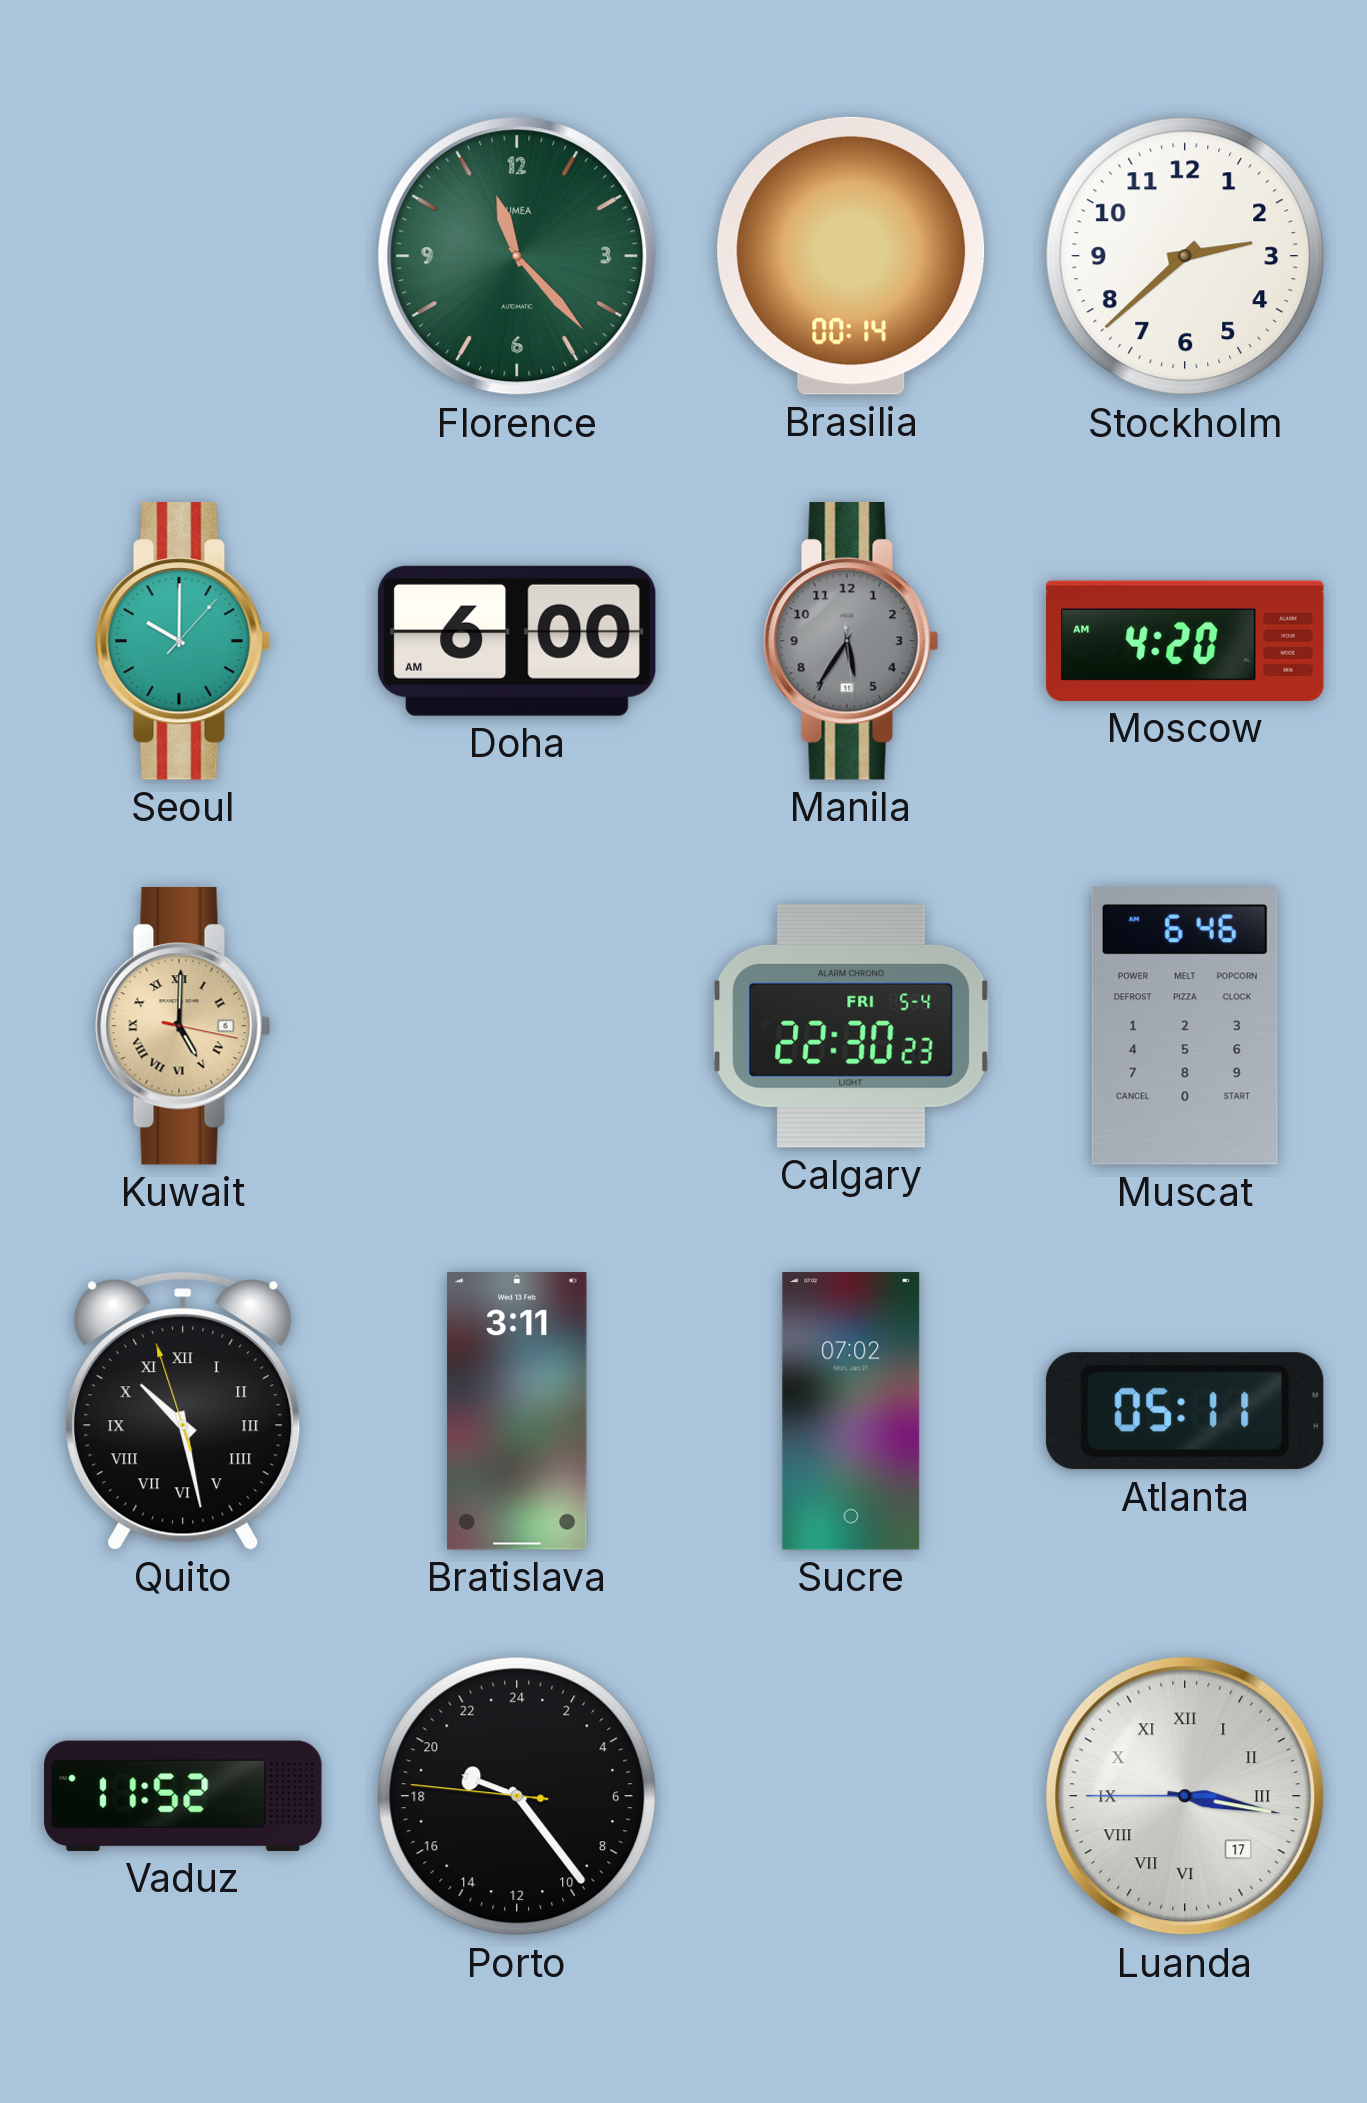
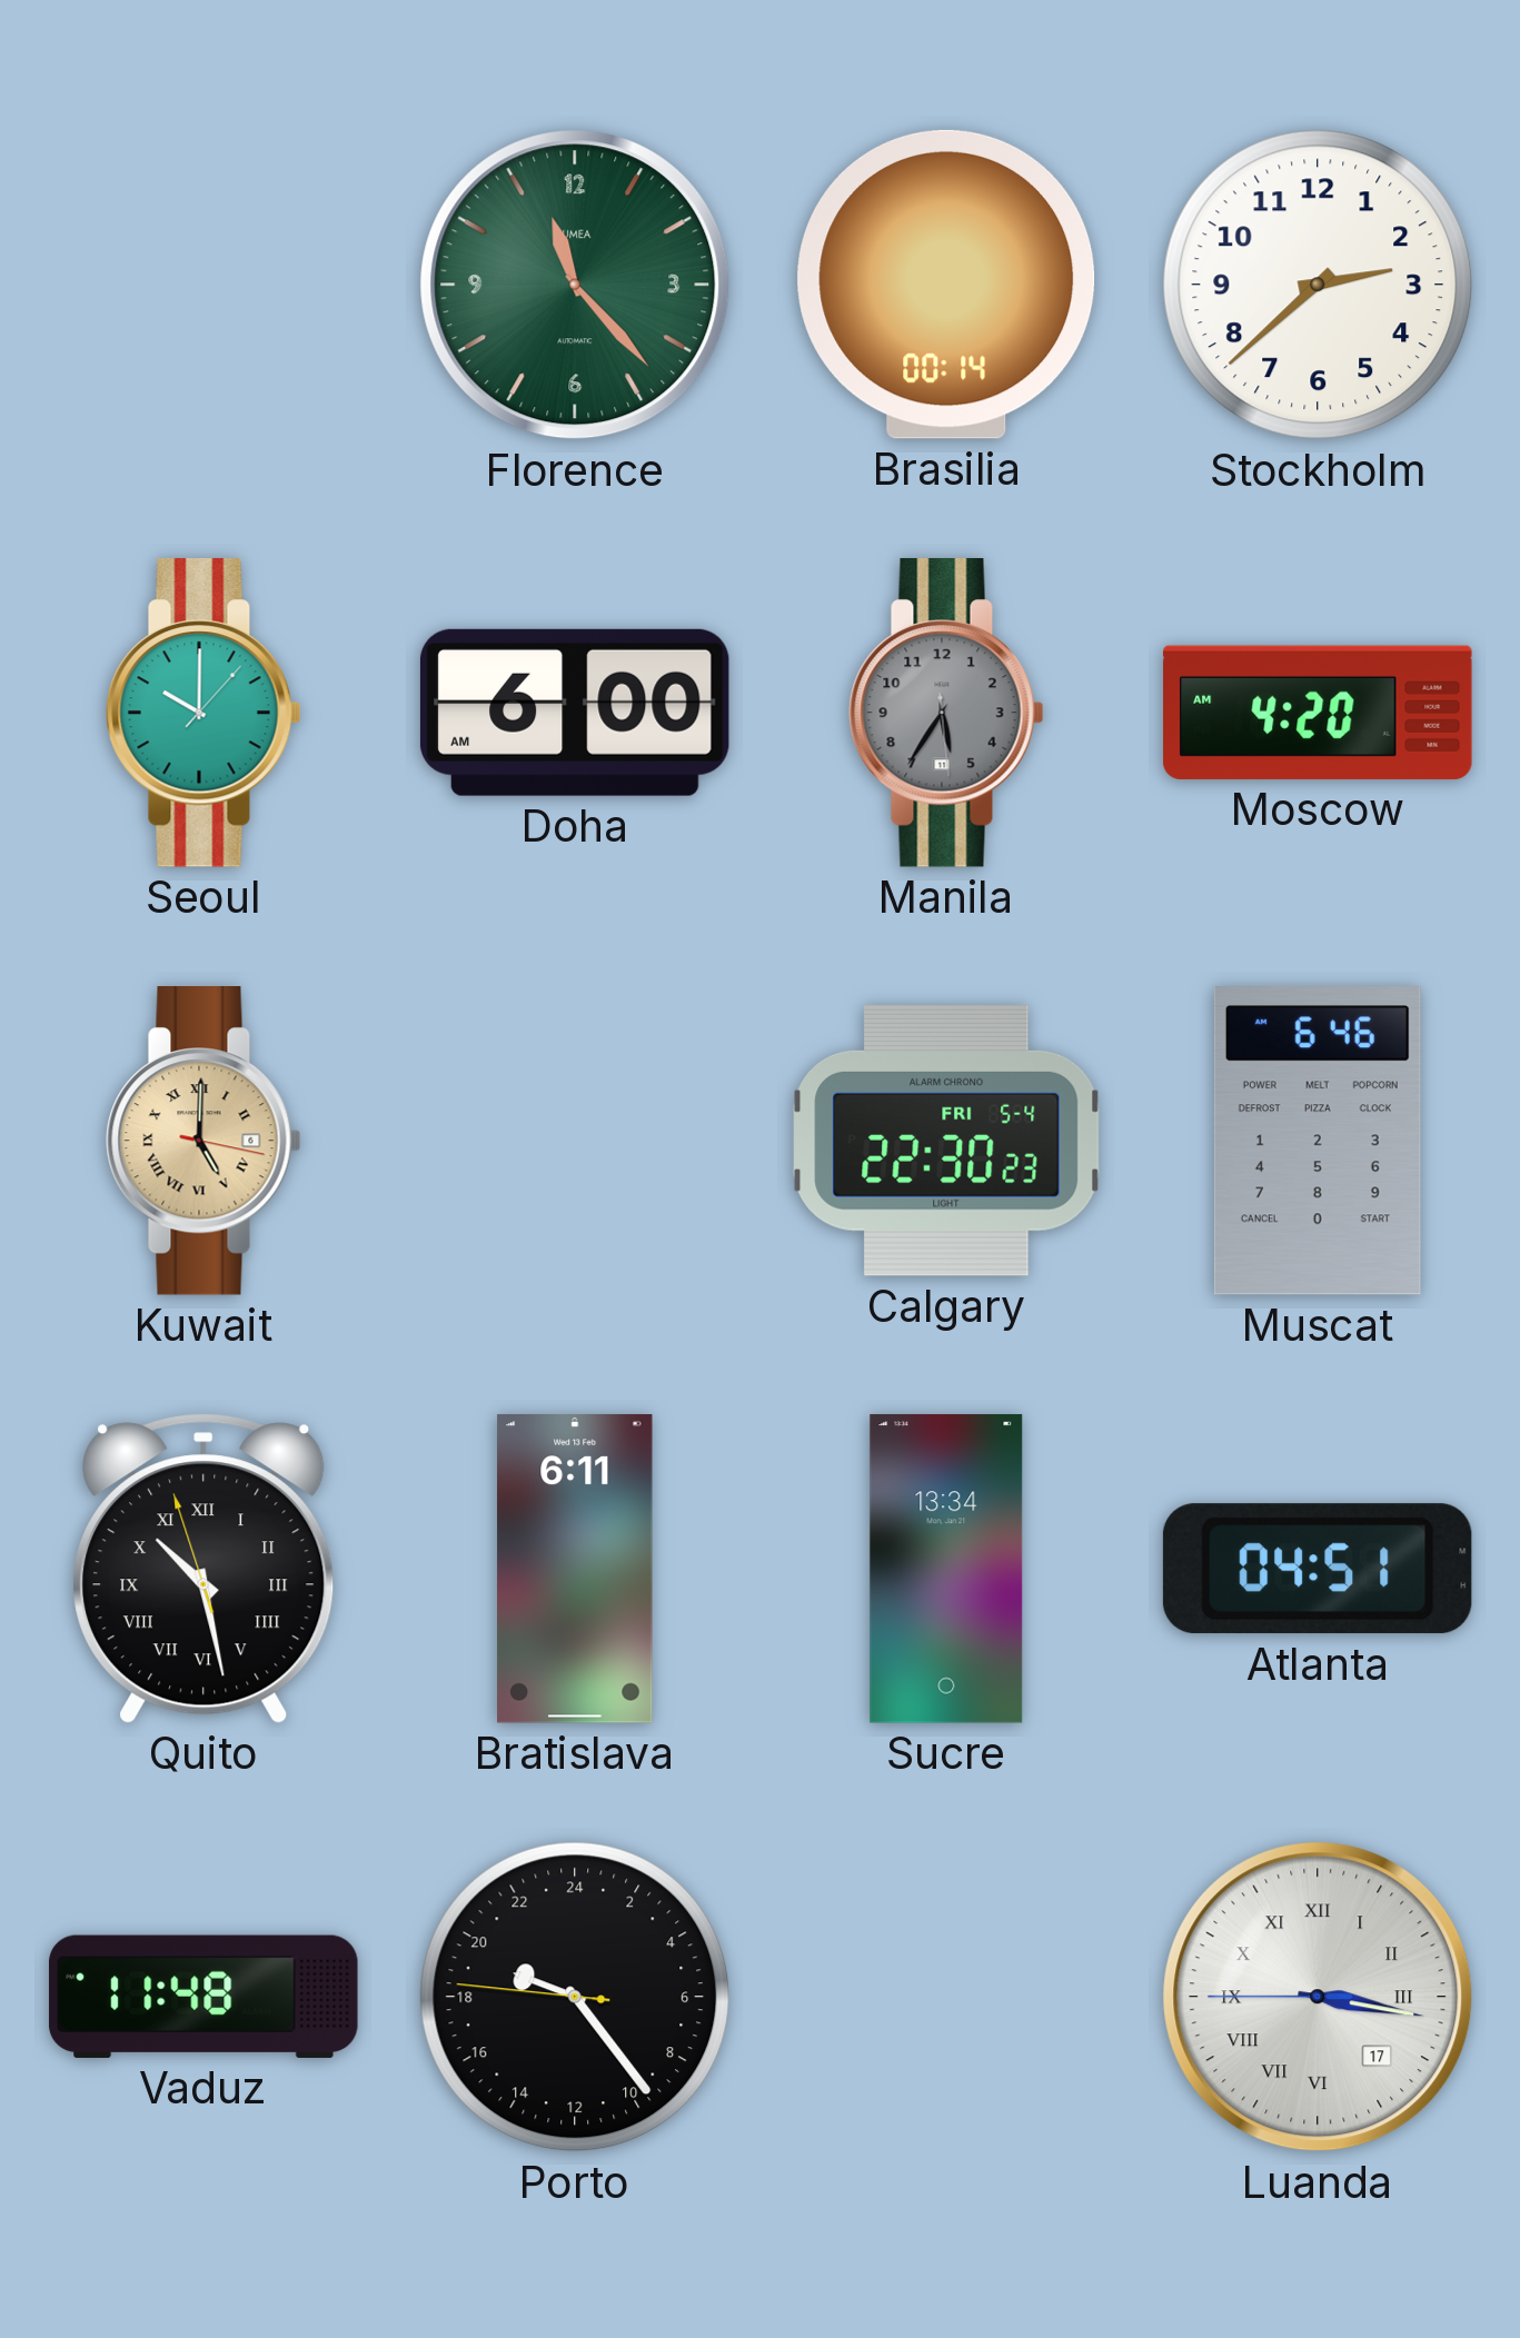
Bratislava: 3:11 -> 6:11
Sucre: 07:02 -> 13:34
Atlanta: 05:11 -> 04:51
Vaduz: 11:52 -> 11:48
